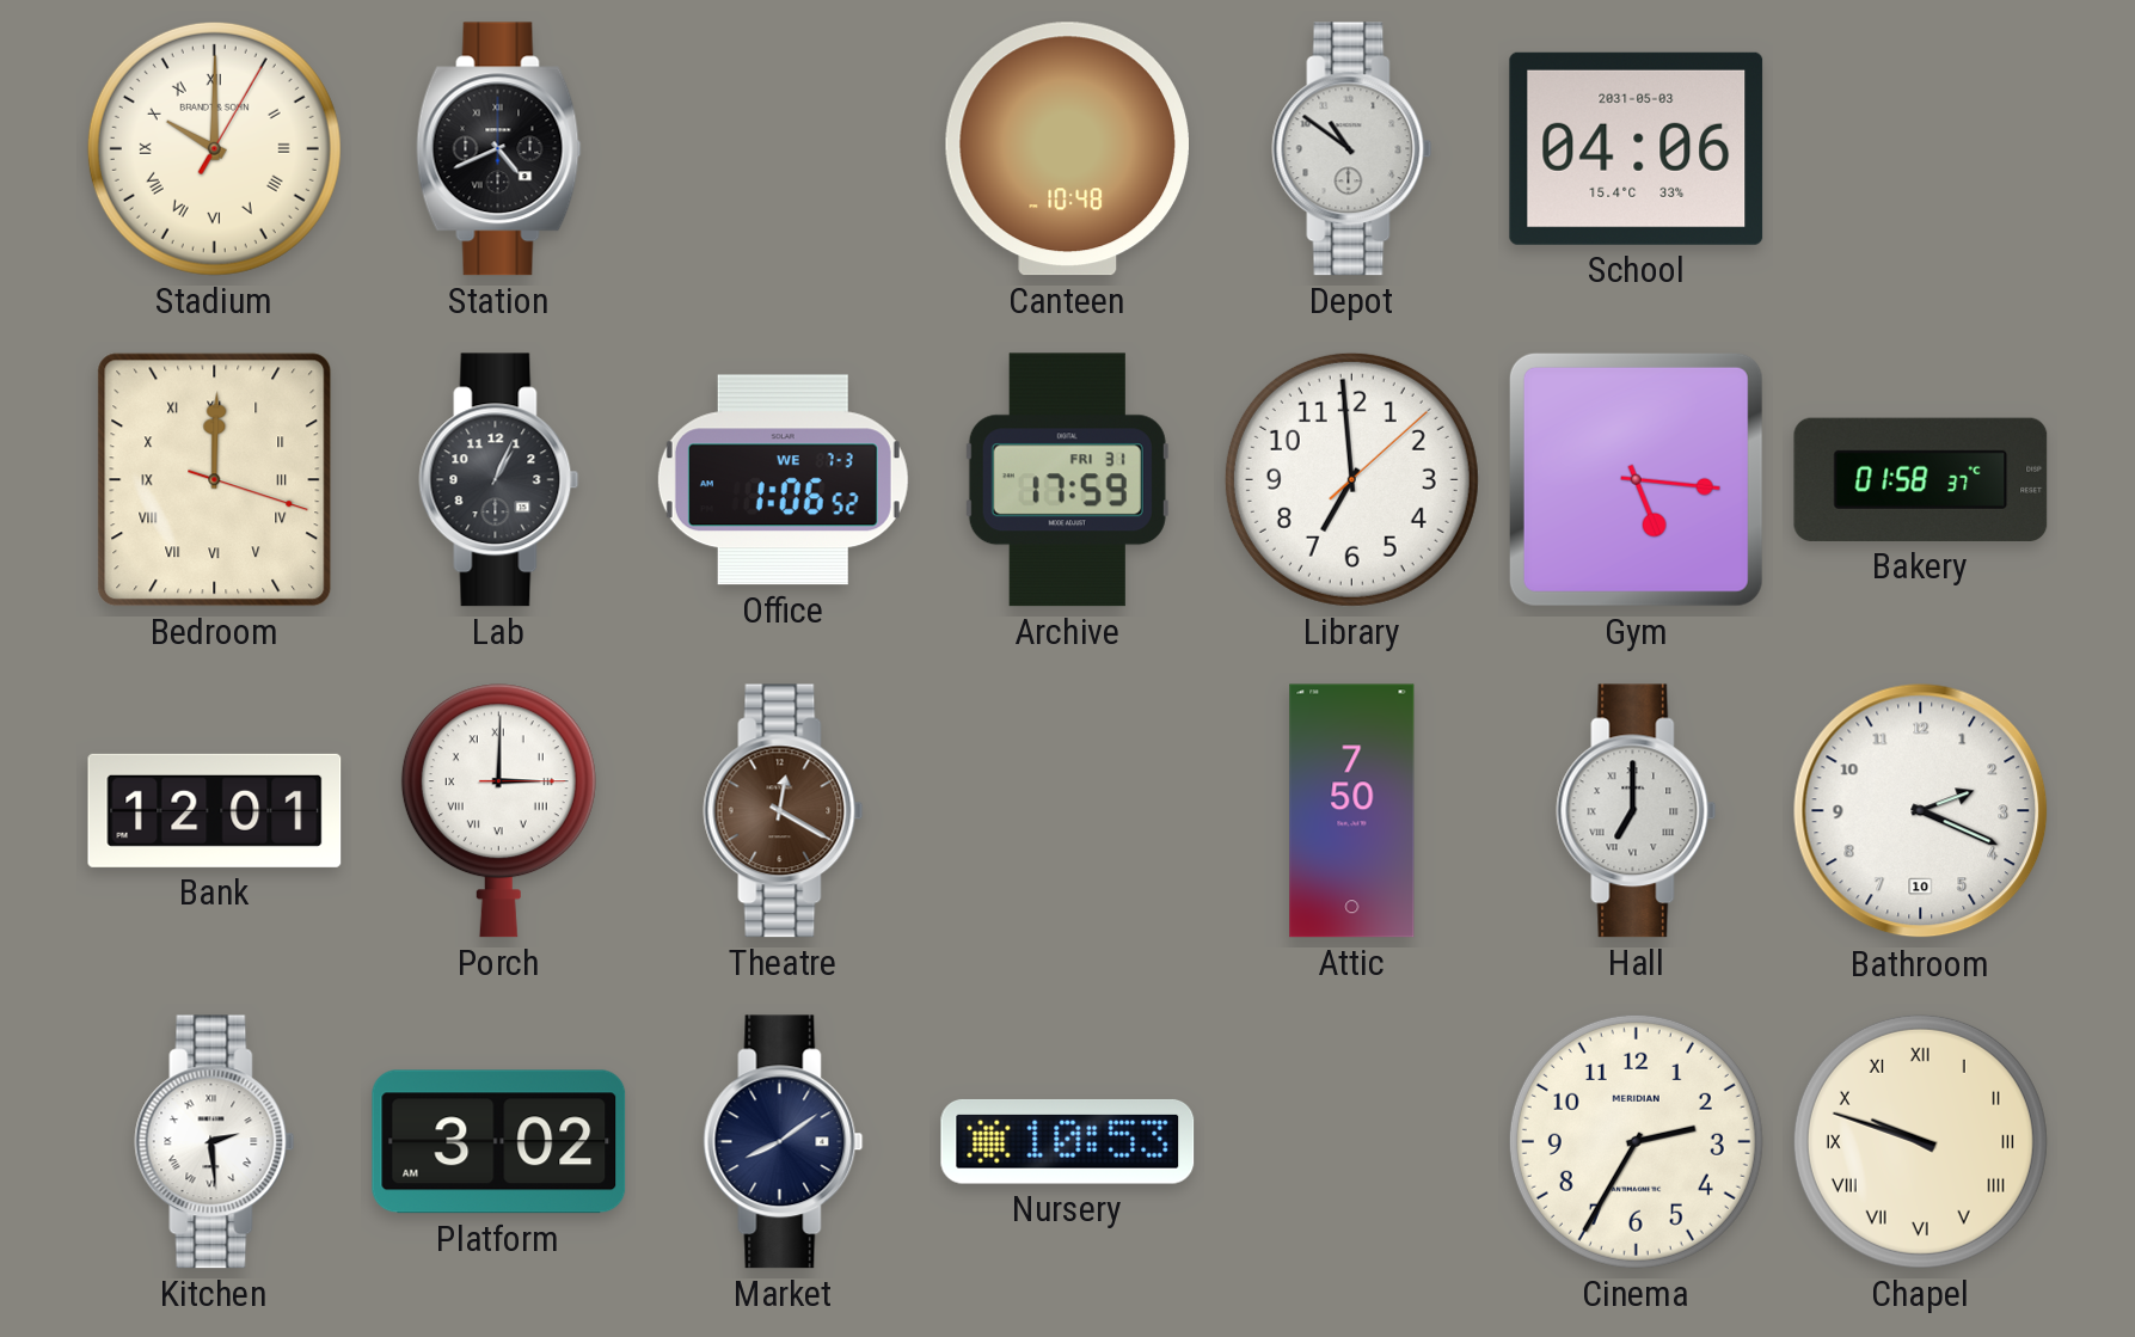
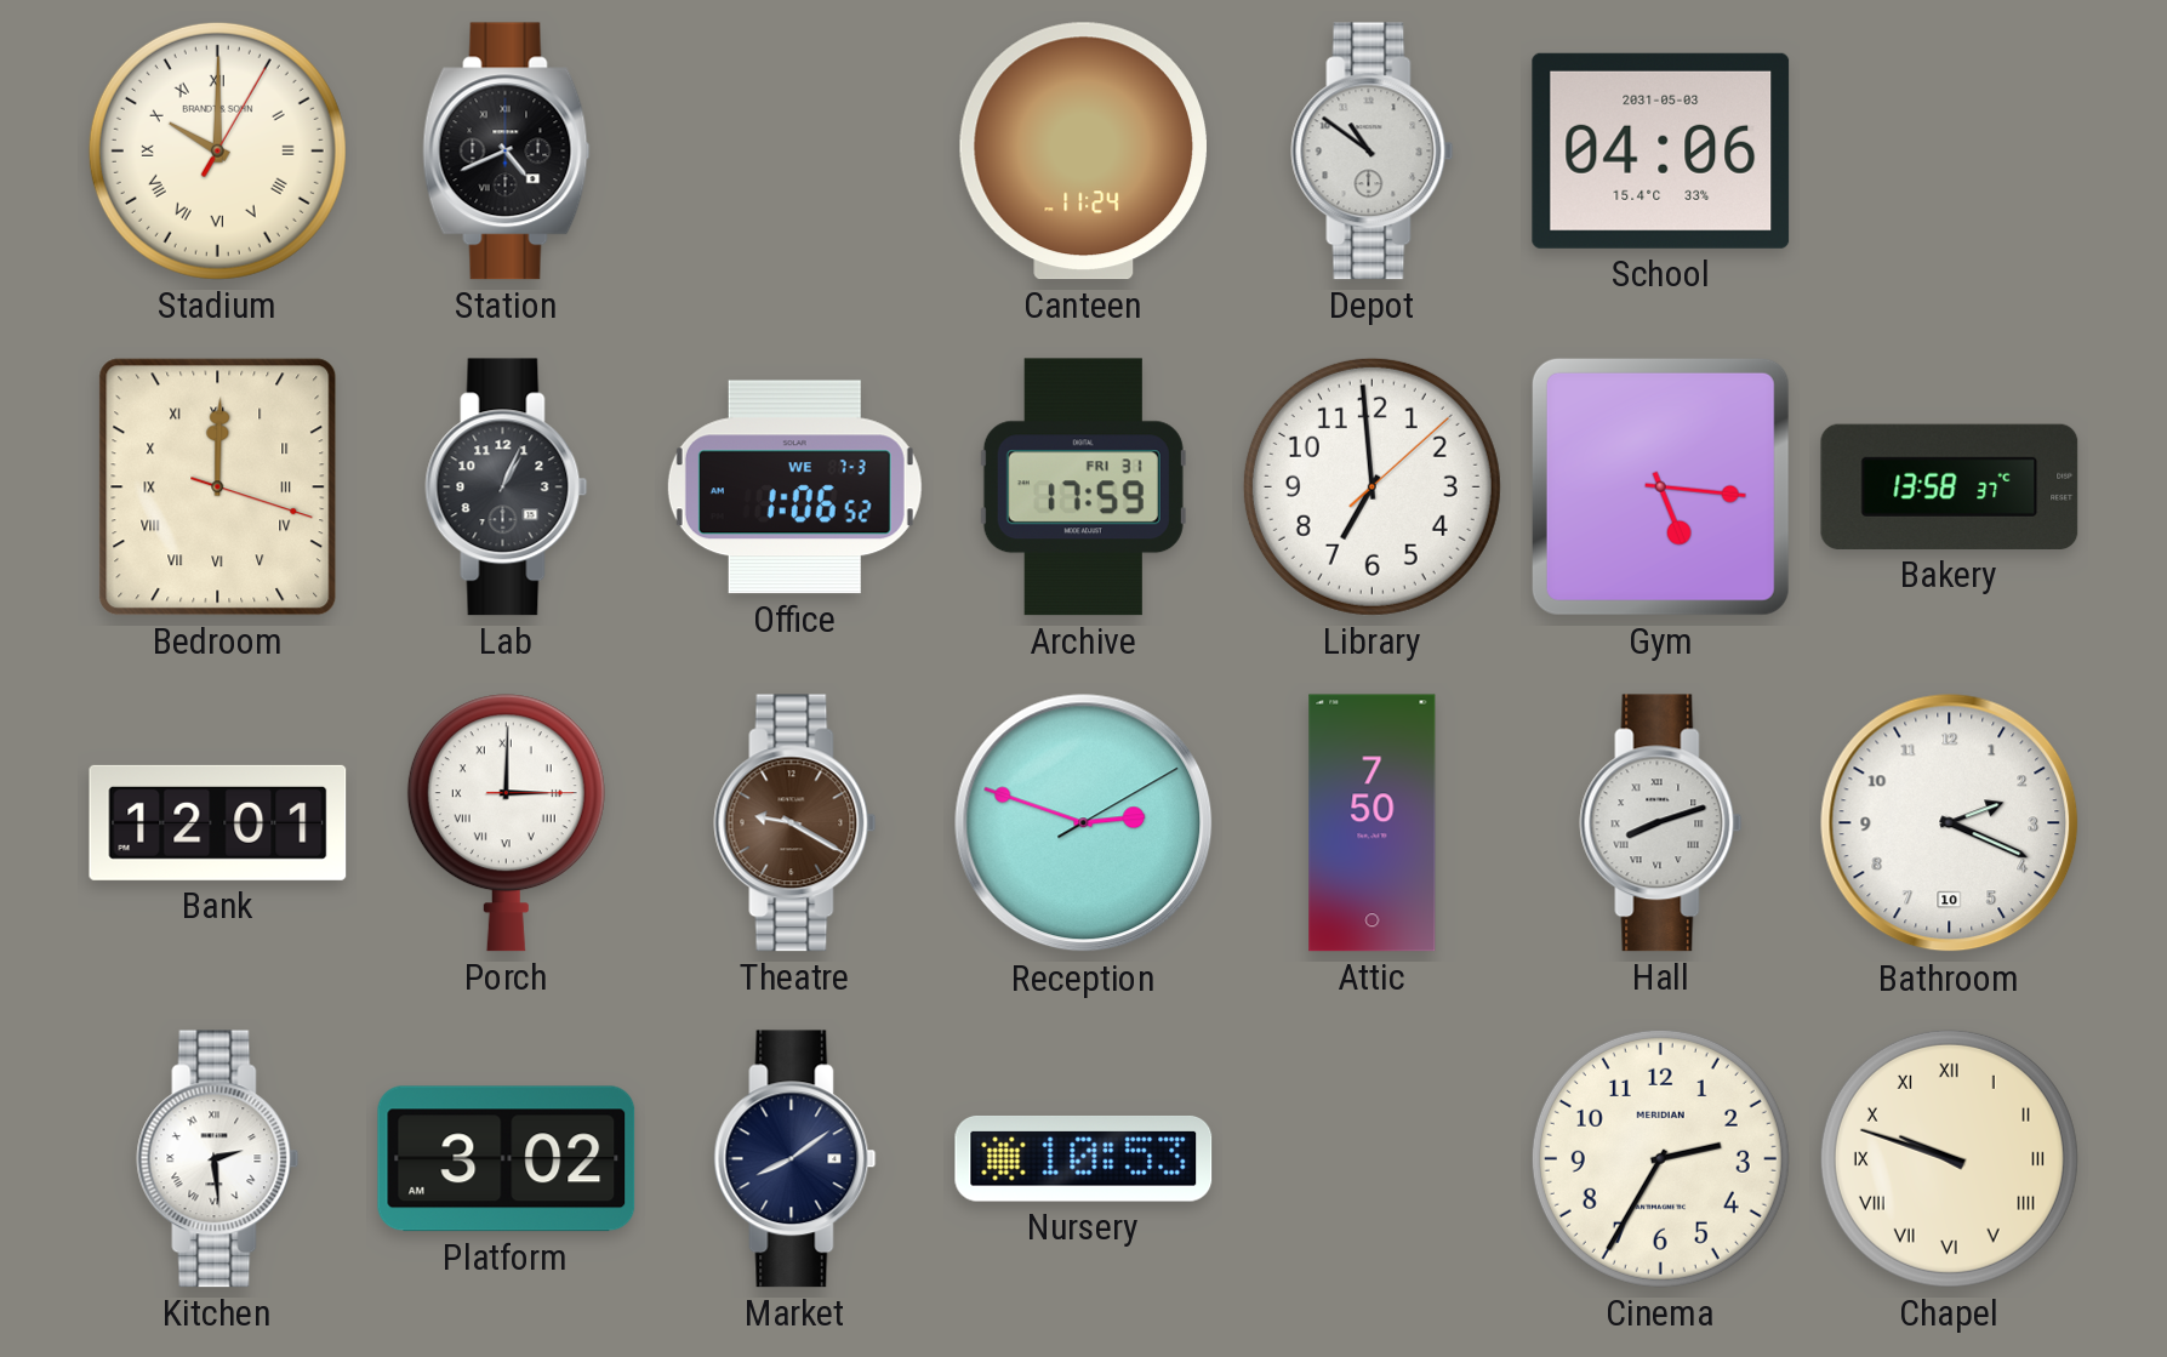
Canteen: 10:48 -> 11:24
Bakery: 01:58 -> 13:58
Theatre: 12:20 -> 9:20
Reception: none -> 2:48
Hall: 7:00 -> 8:12
